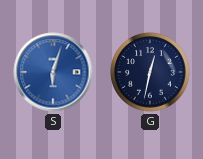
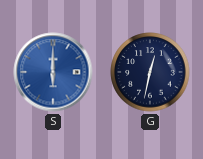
S: 6:03 -> 6:00
